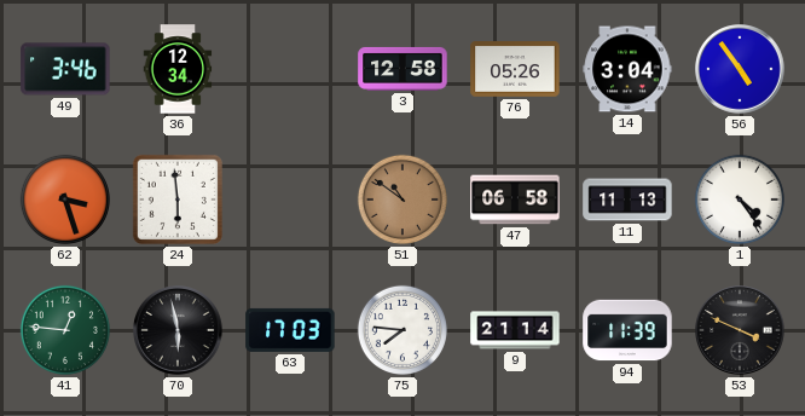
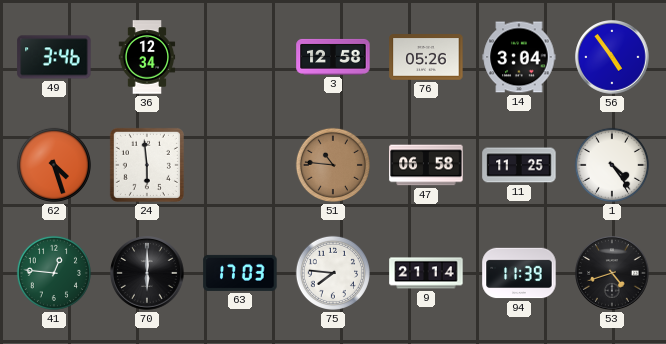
62: 3:27 -> 4:27
51: 10:51 -> 10:46
11: 11:13 -> 11:25
70: 5:58 -> 6:00
53: 3:49 -> 4:42
